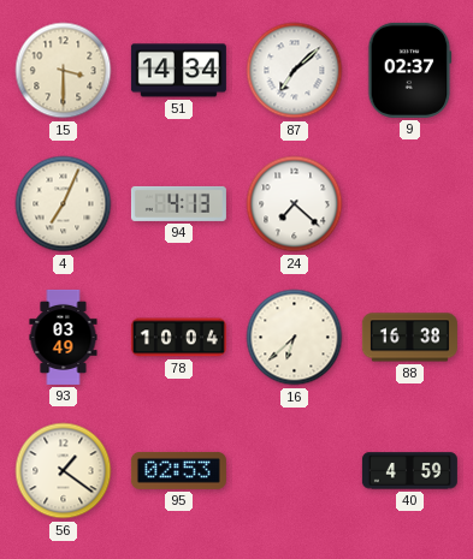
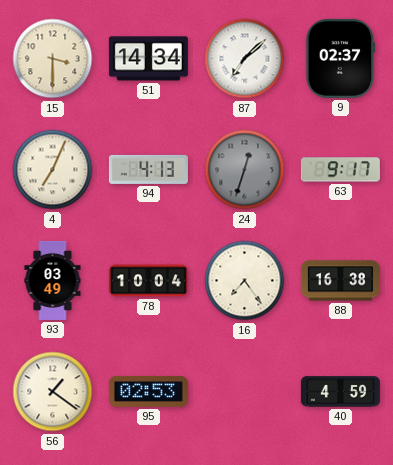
24: 7:22 -> 12:33
24 dial: white -> grey
63: none -> 9:17
16: 6:38 -> 7:24
